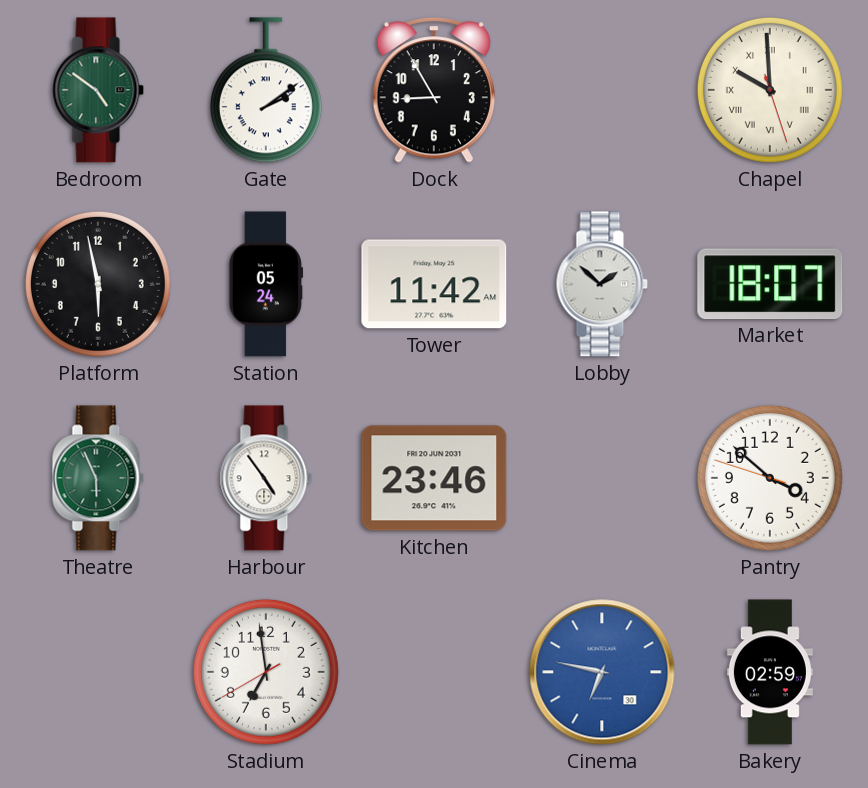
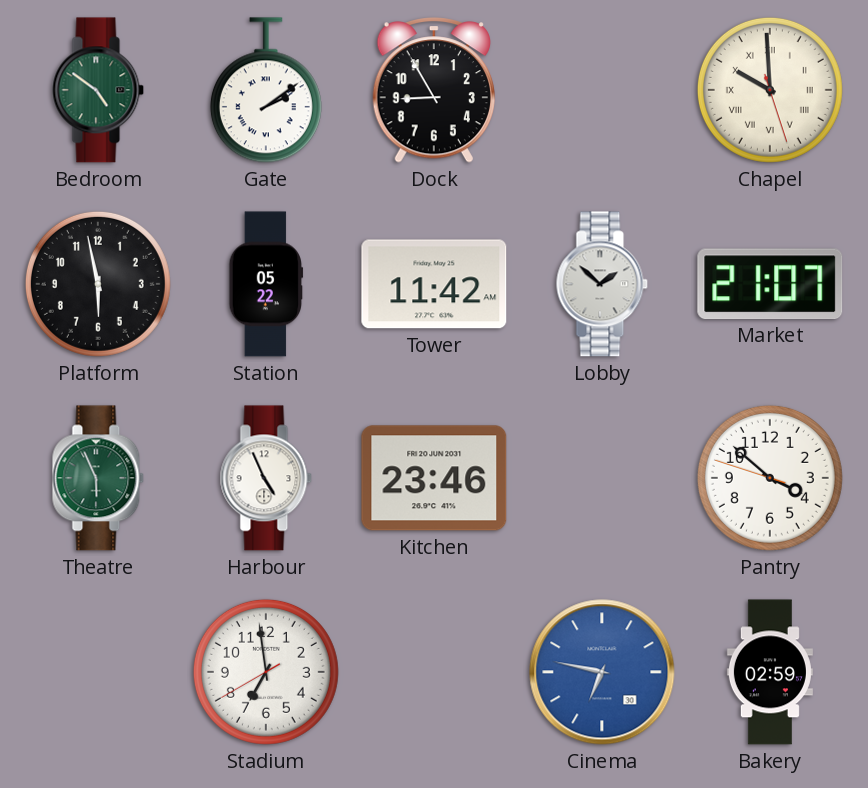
Station: 05:24 -> 05:22
Market: 18:07 -> 21:07
Harbour: 4:54 -> 4:56
